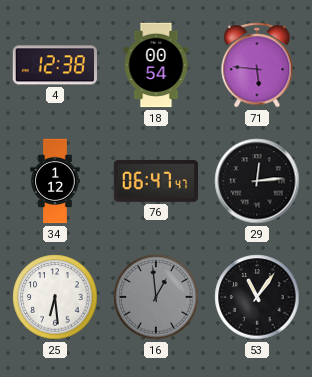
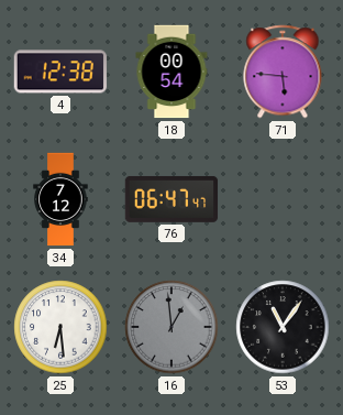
34: 1:12 -> 7:12
29: 12:14 -> none
